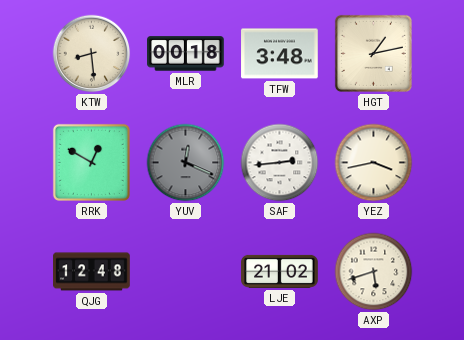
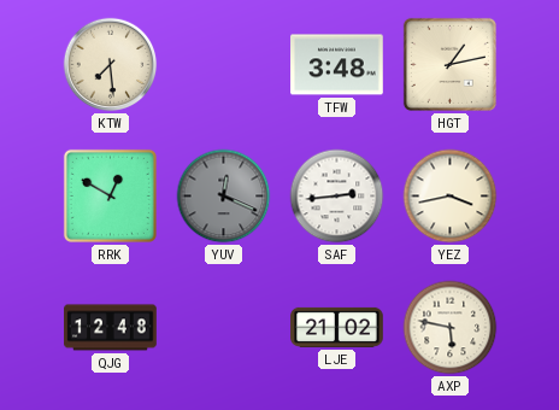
KTW: 8:29 -> 7:29
MLR: 00:18 -> none
AXP: 5:42 -> 5:47
